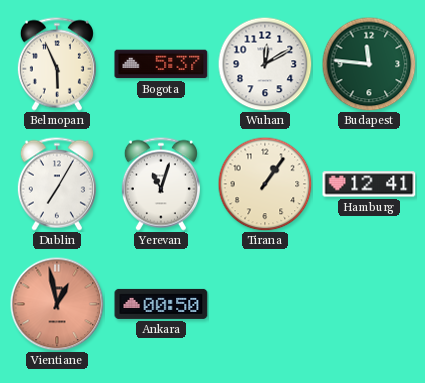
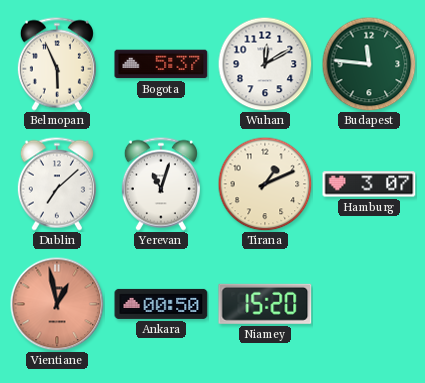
Dublin: 7:05 -> 7:08
Tirana: 1:06 -> 1:11
Hamburg: 12:41 -> 3:07
Niamey: none -> 15:20
